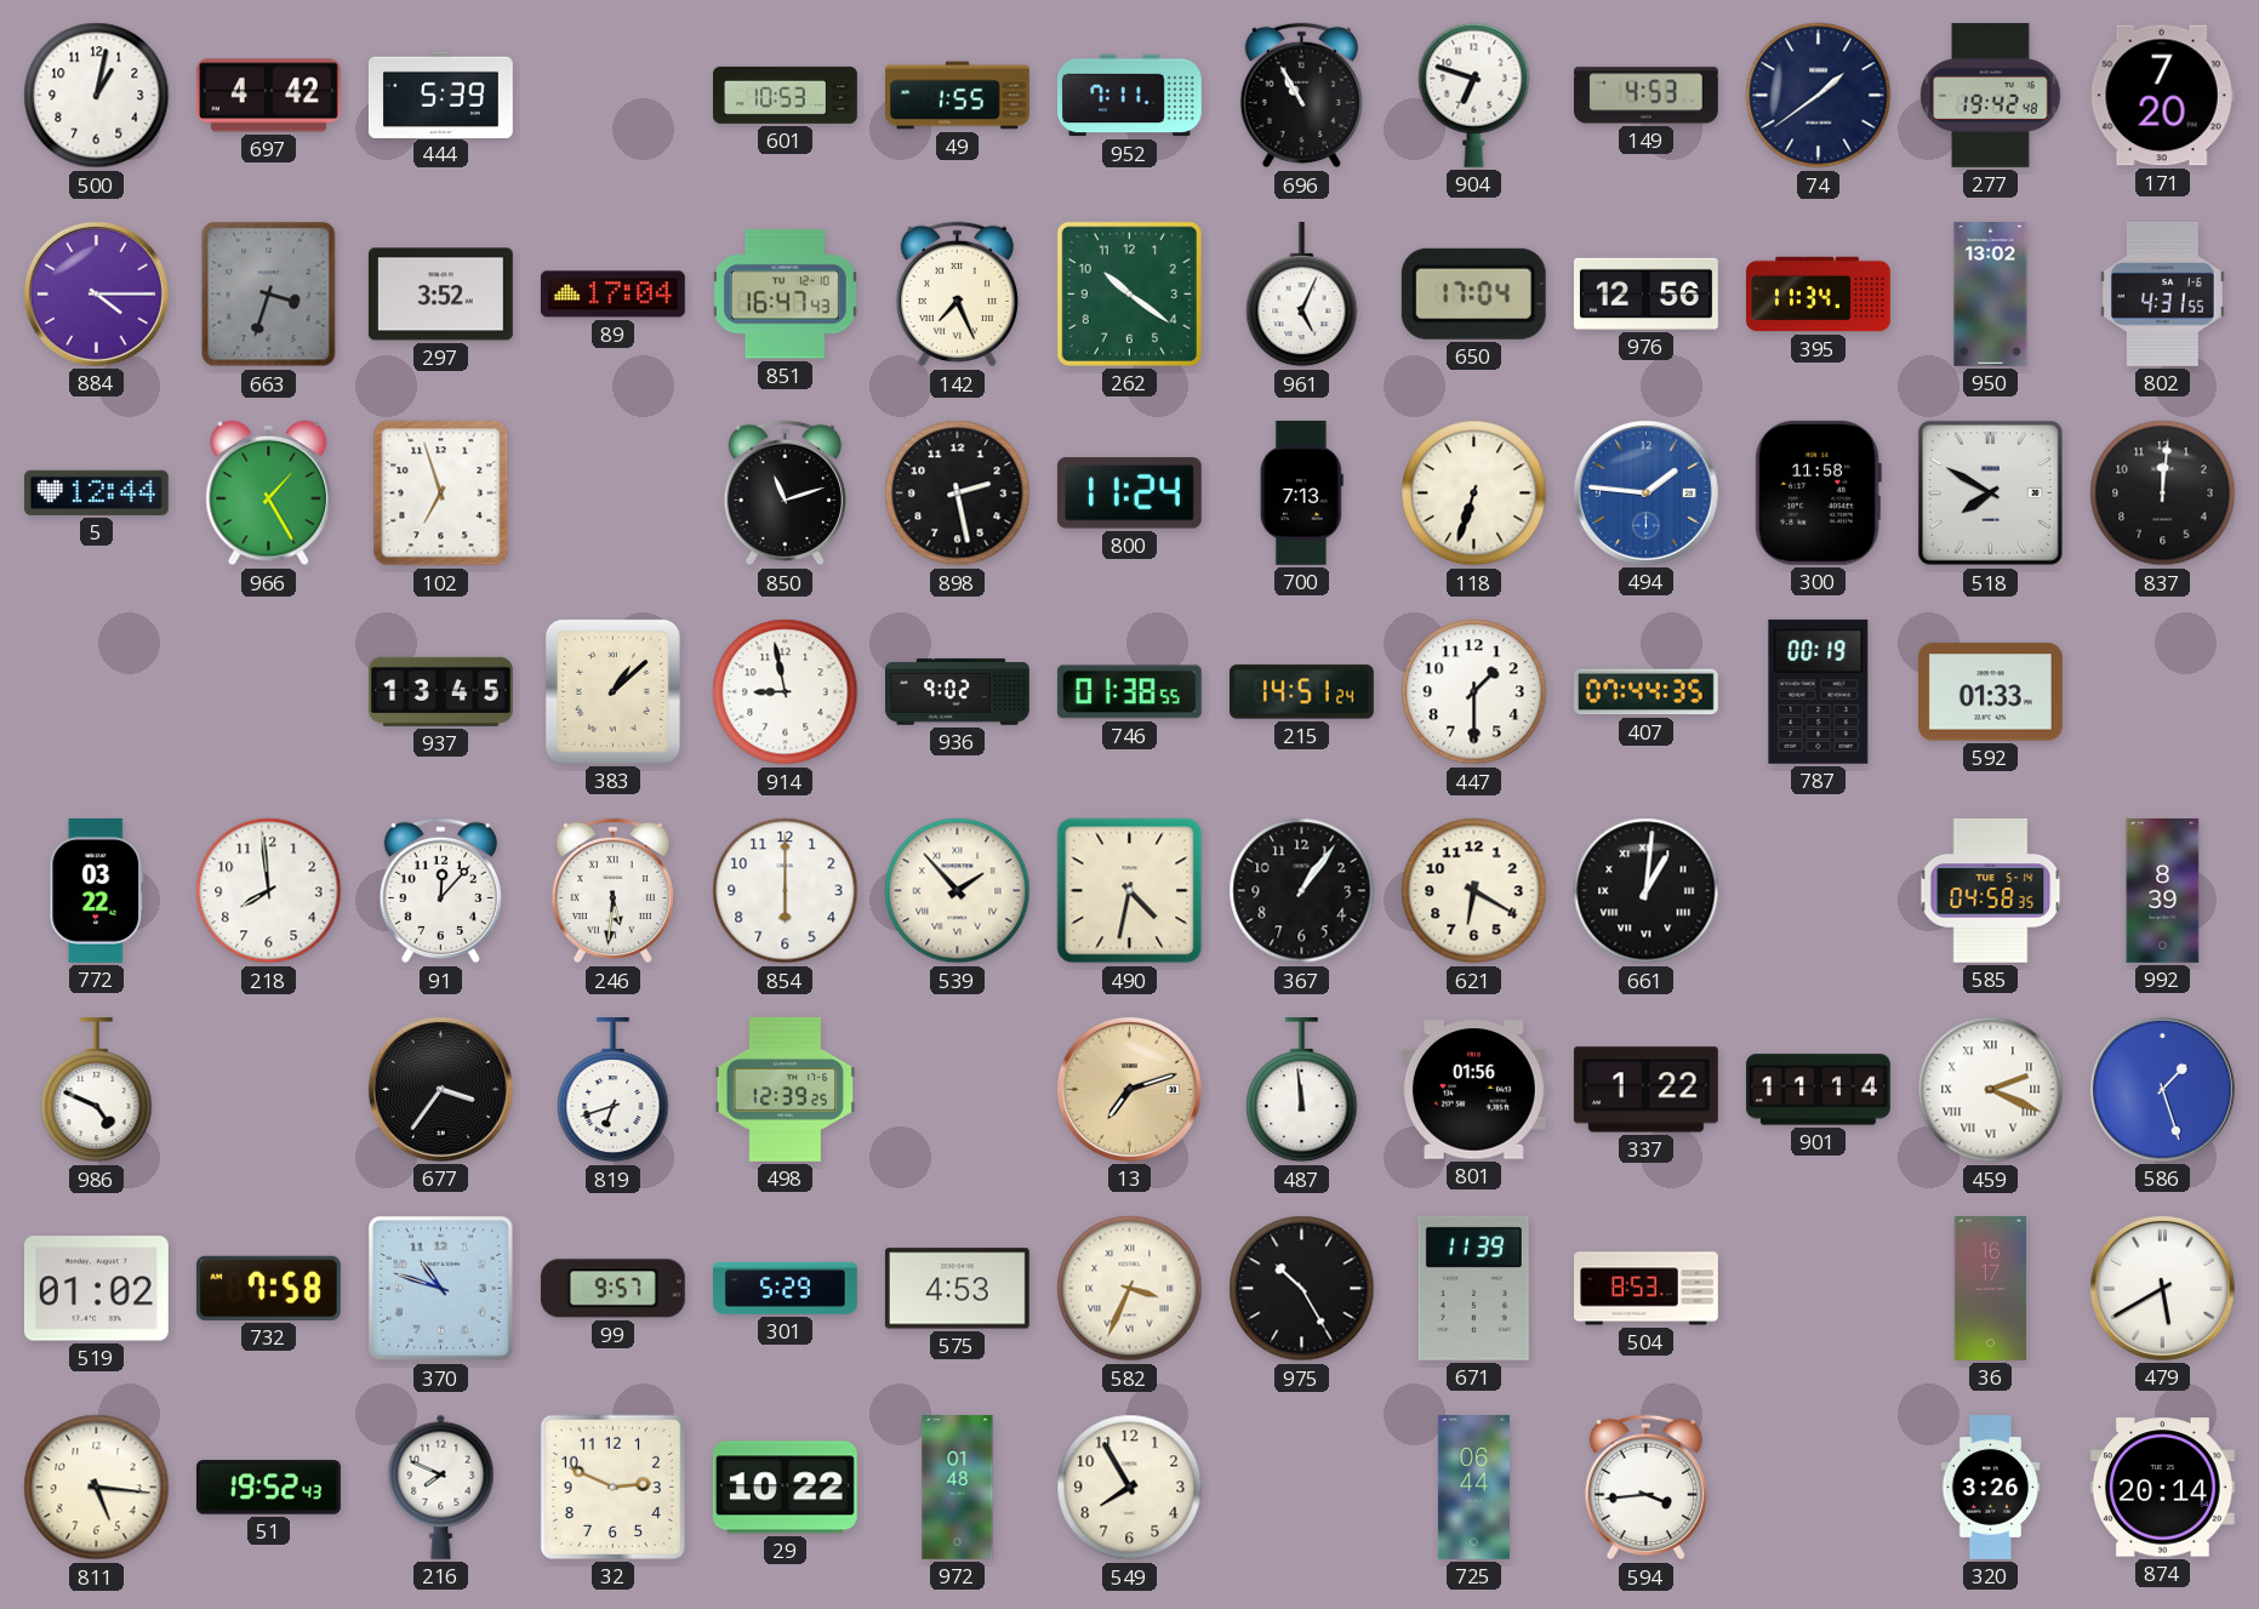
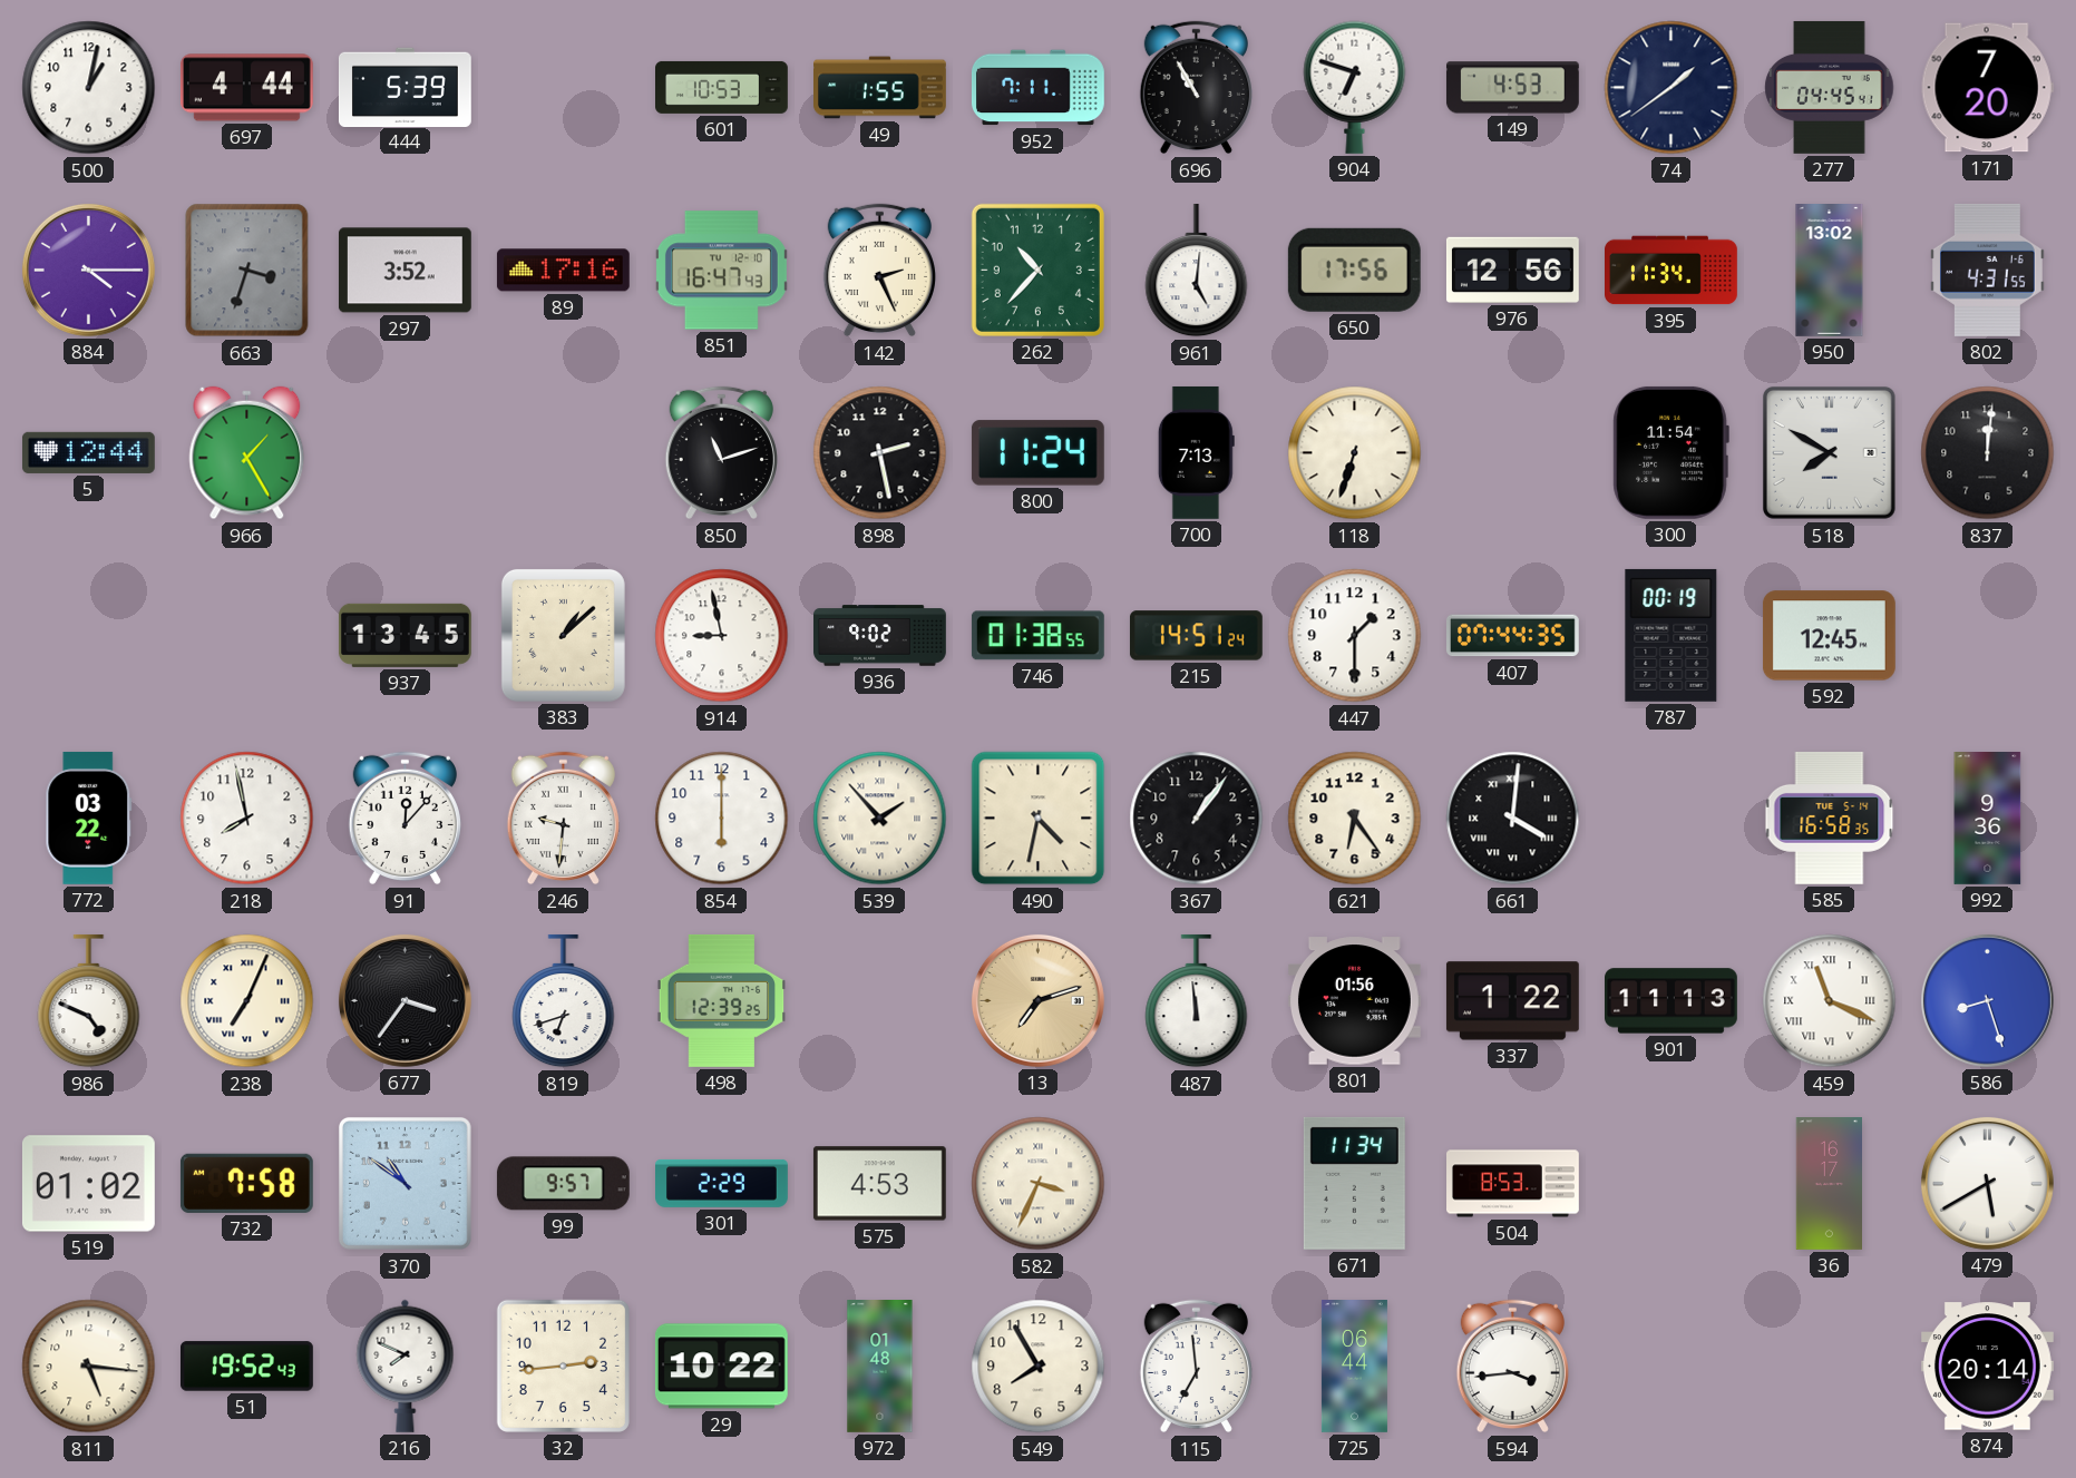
697: 4:42 -> 4:44
277: 19:42 -> 04:45
89: 17:04 -> 17:16
142: 7:26 -> 2:26
262: 10:21 -> 10:37
961: 5:04 -> 5:01
650: 17:04 -> 17:56
102: 6:57 -> none
494: 1:46 -> none
300: 11:58 -> 11:54
592: 01:33 -> 12:45
218: 7:59 -> 7:58
246: 5:31 -> 9:31
621: 6:20 -> 6:24
661: 1:01 -> 4:01
585: 04:58 -> 16:58
992: 8:39 -> 9:36
238: none -> 7:04
901: 11:14 -> 11:13
459: 2:19 -> 11:19
586: 1:27 -> 8:27
370: 10:48 -> 10:51
301: 5:29 -> 2:29
975: 10:25 -> none
671: 11:39 -> 11:34
32: 2:49 -> 2:44
115: none -> 6:59
320: 3:26 -> none
